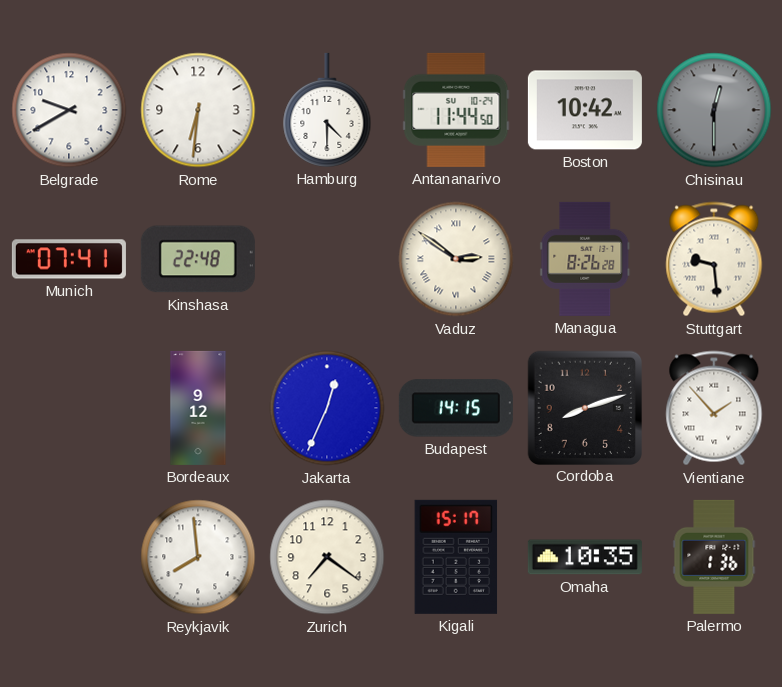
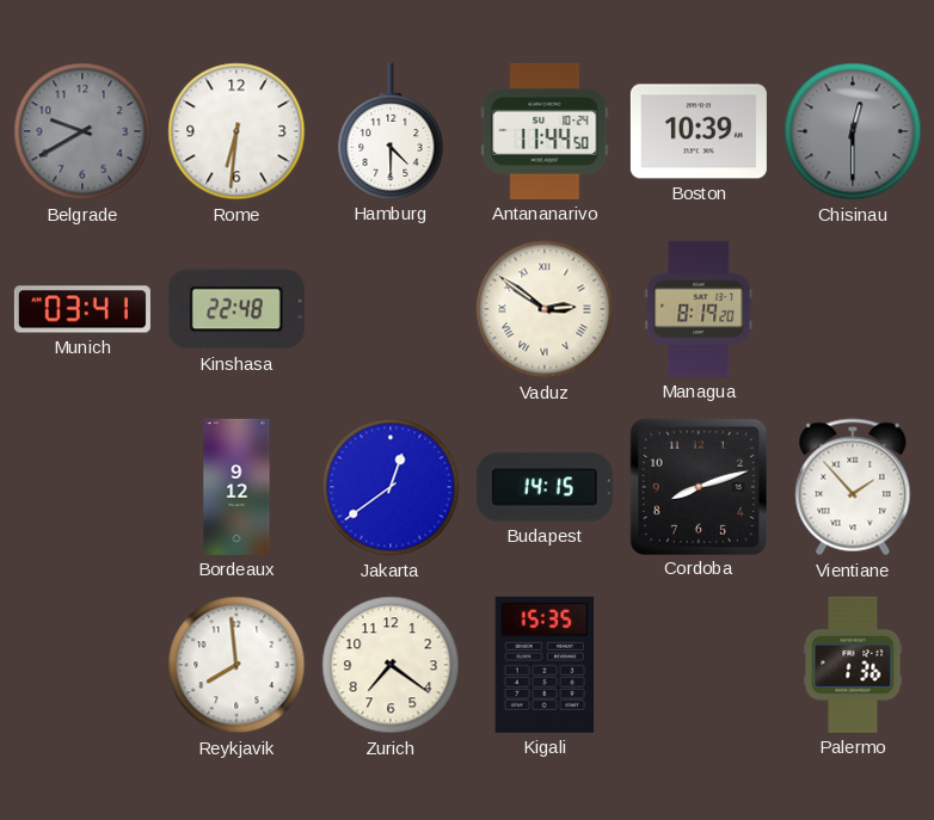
Belgrade dial: white -> grey
Boston: 10:42 -> 10:39
Munich: 07:41 -> 03:41
Managua: 8:26 -> 8:19
Stuttgart: 9:29 -> none
Jakarta: 12:34 -> 12:39
Kigali: 15:17 -> 15:35
Omaha: 10:35 -> none
